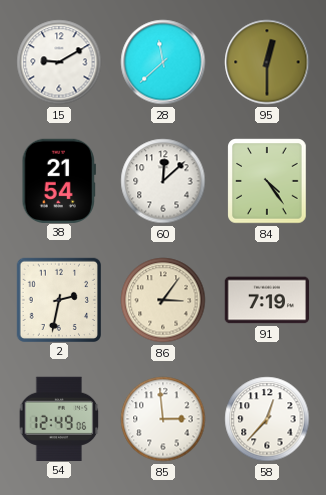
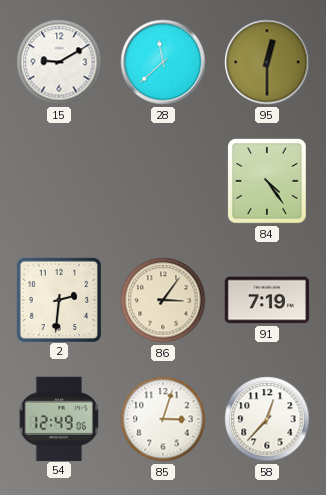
38: 21:54 -> none
60: 12:08 -> none
2: 2:32 -> 2:31
85: 2:59 -> 3:03
